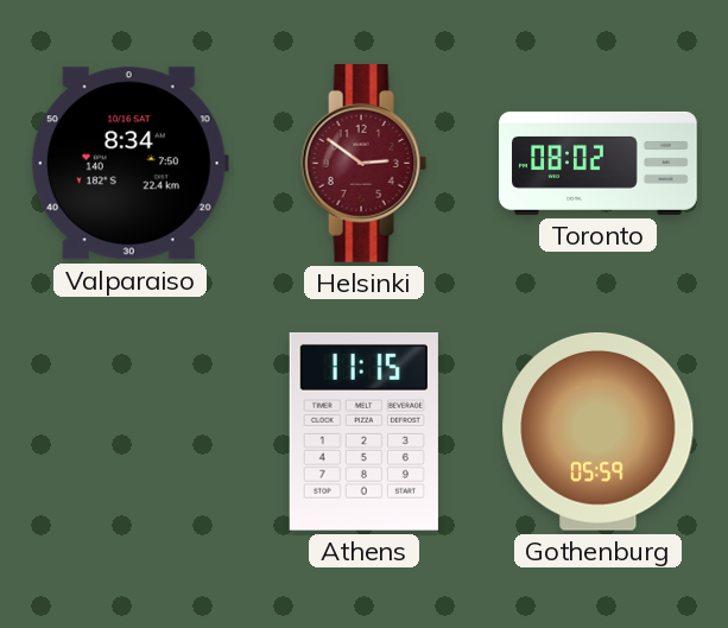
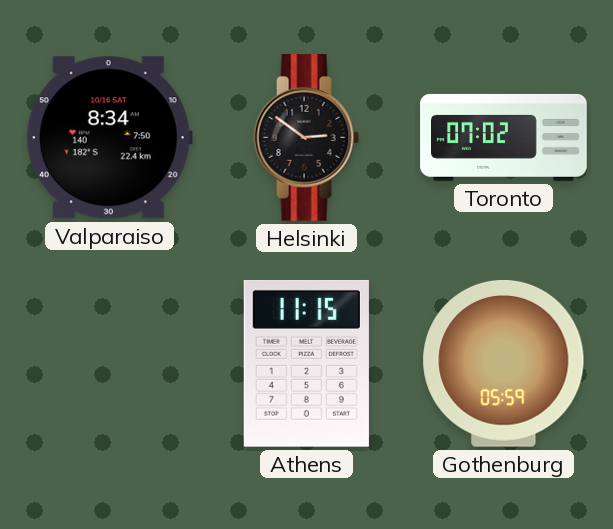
Helsinki dial: burgundy -> black
Toronto: 08:02 -> 07:02
